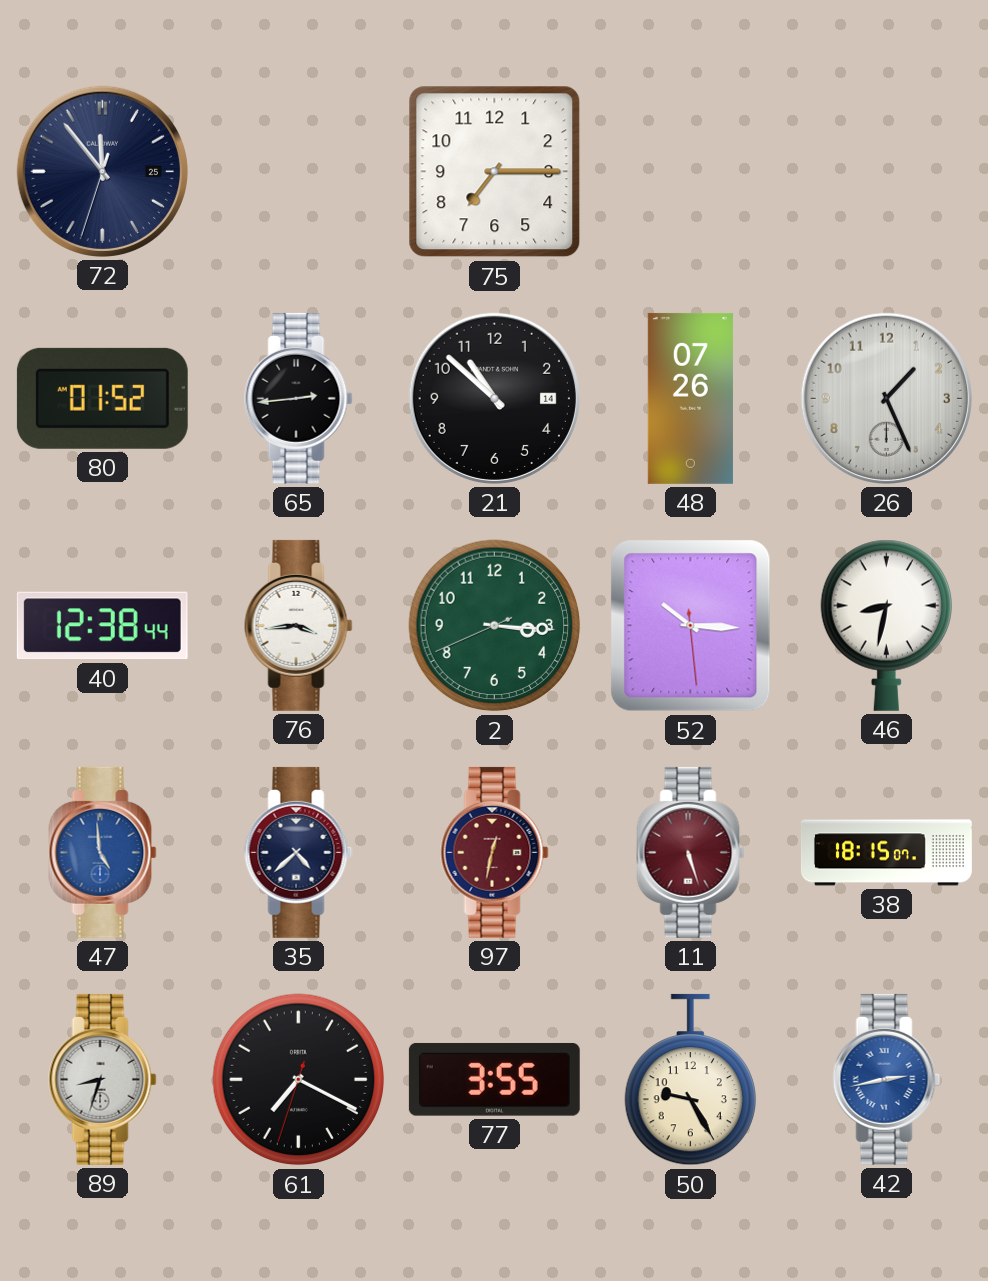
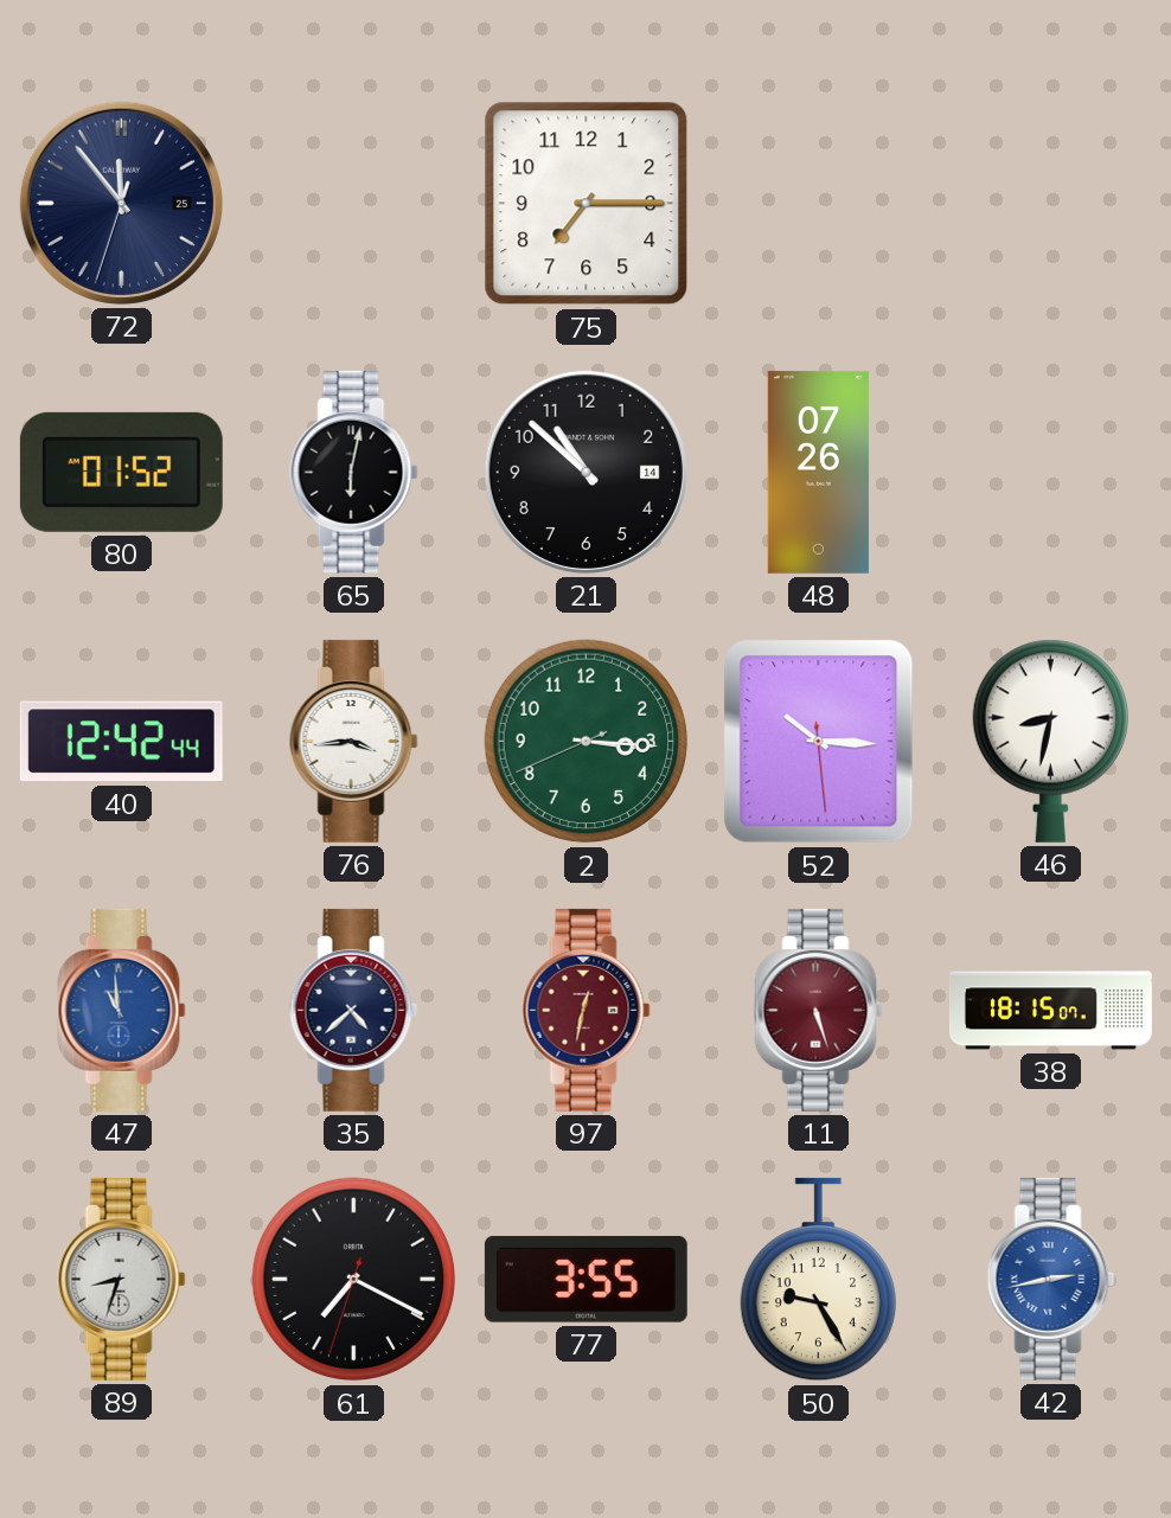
65: 2:44 -> 6:02
26: 1:26 -> none
40: 12:38 -> 12:42
47: 4:59 -> 10:59
